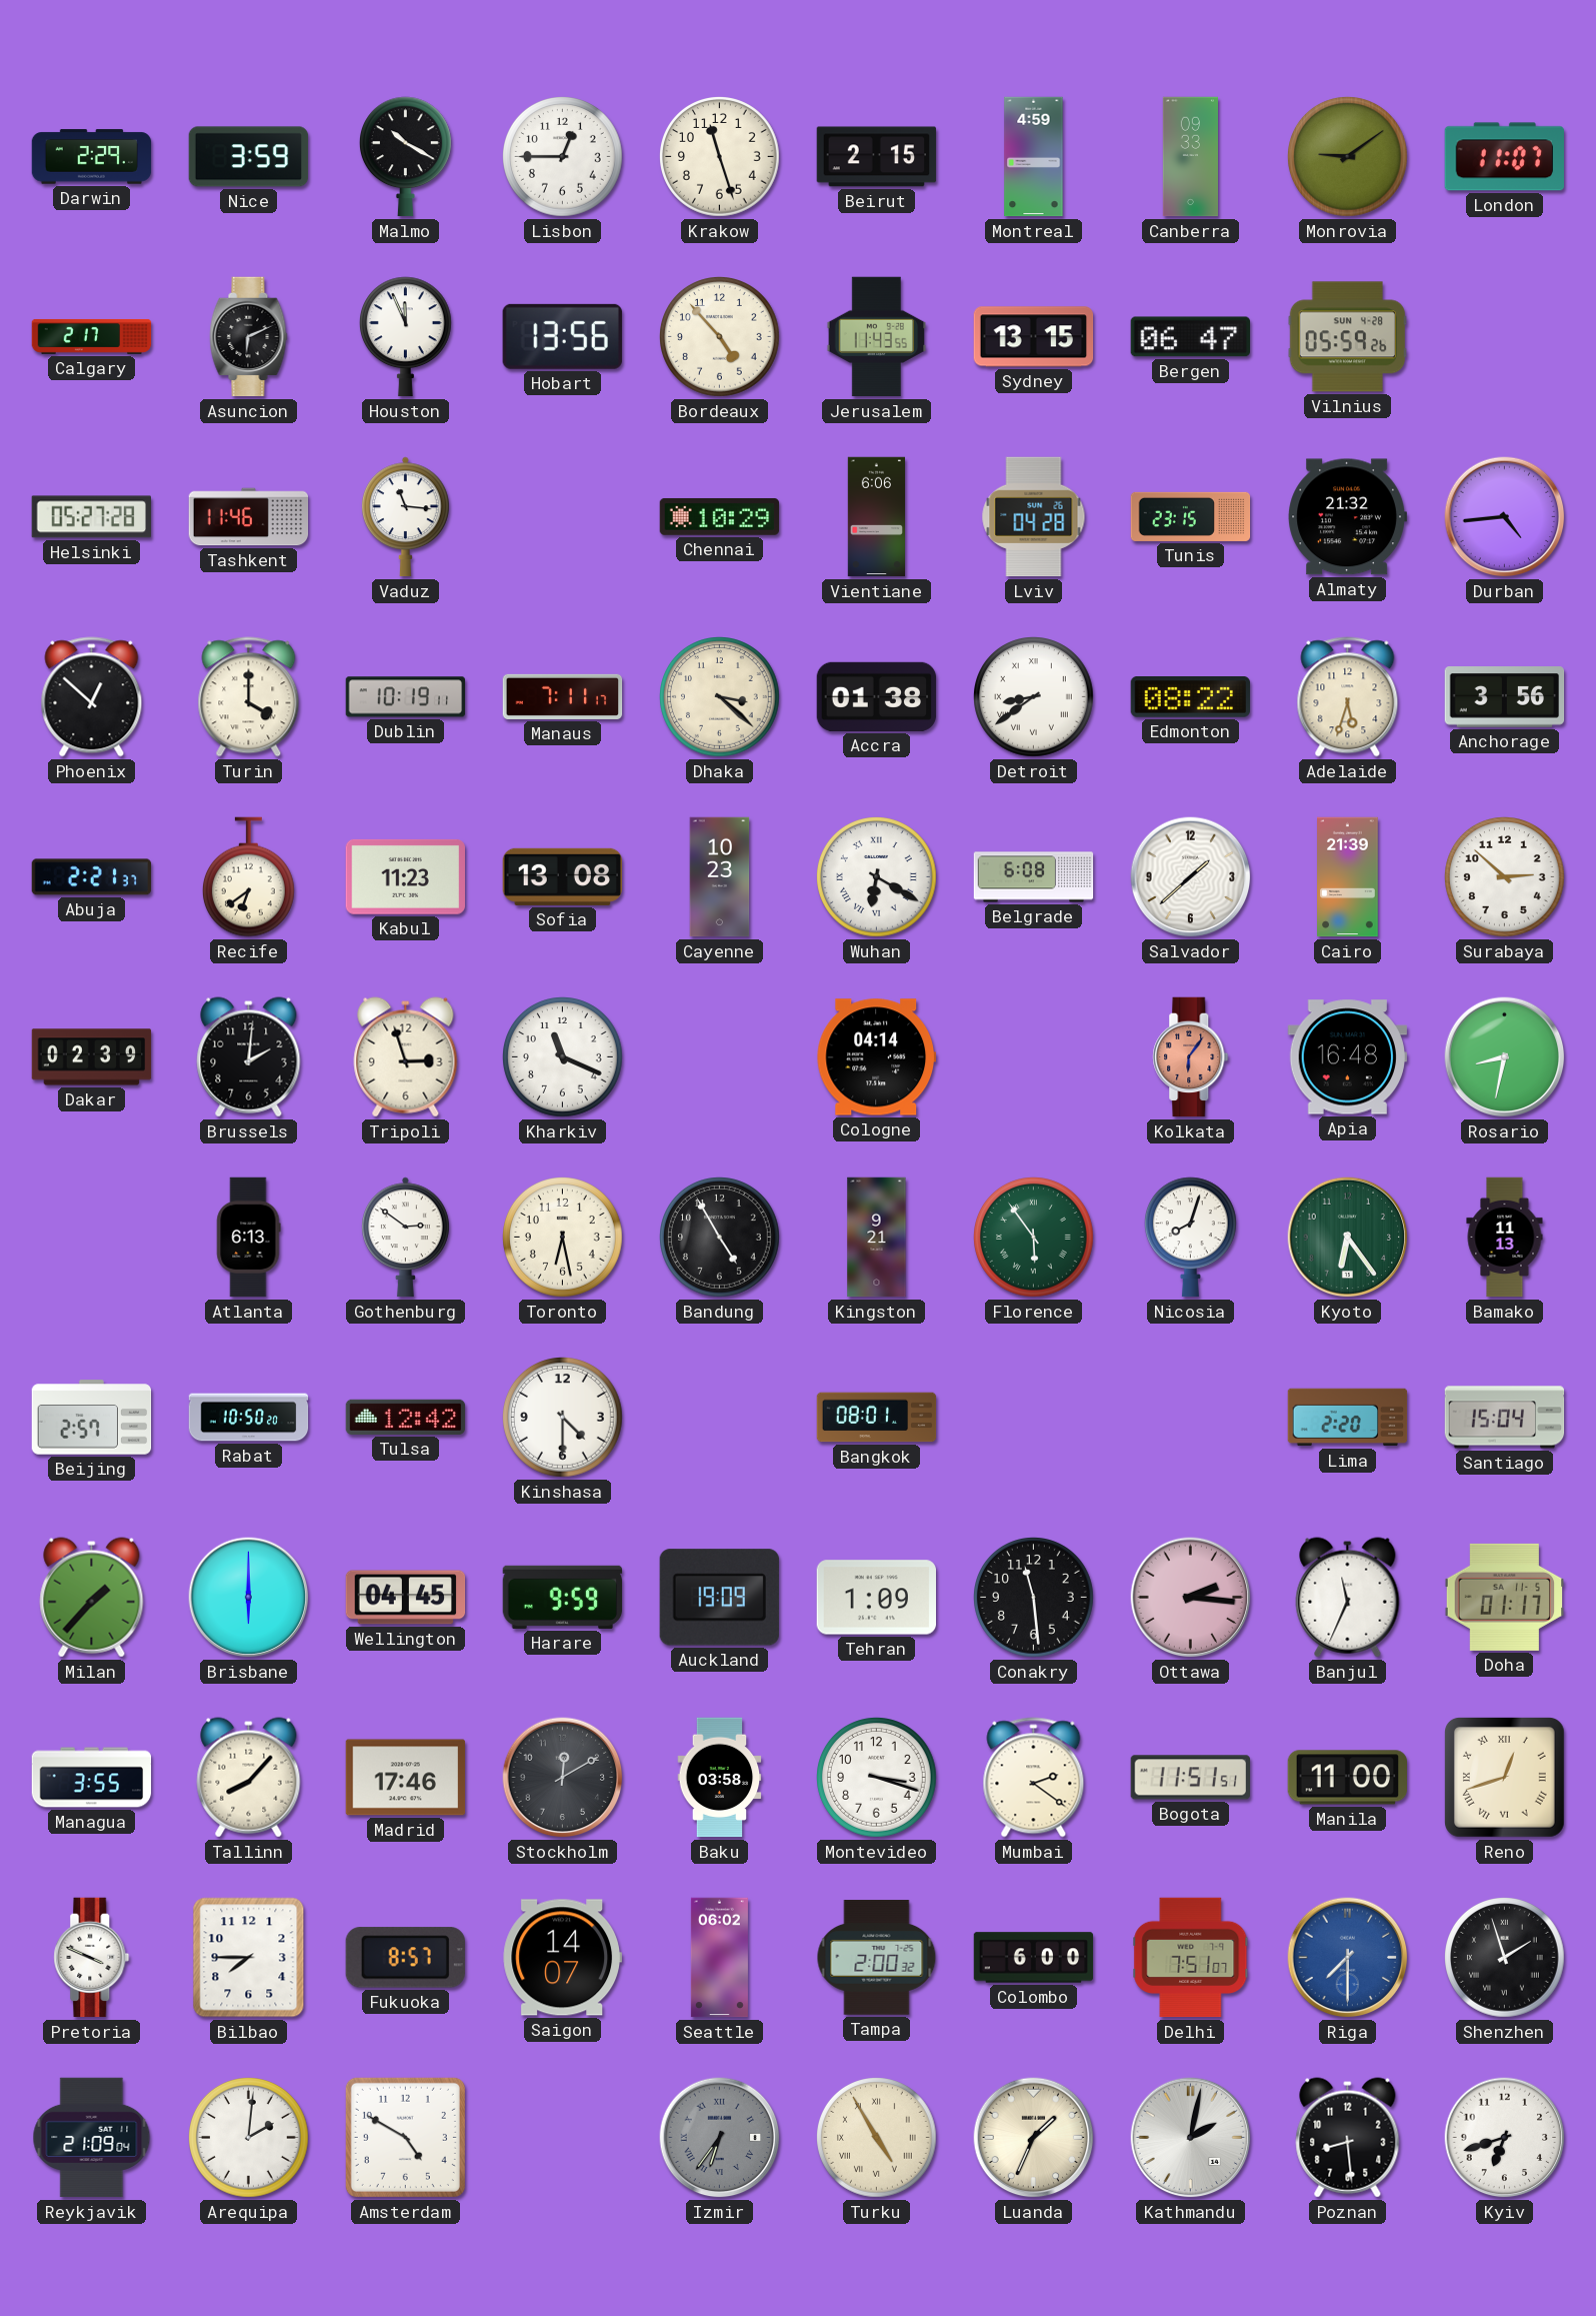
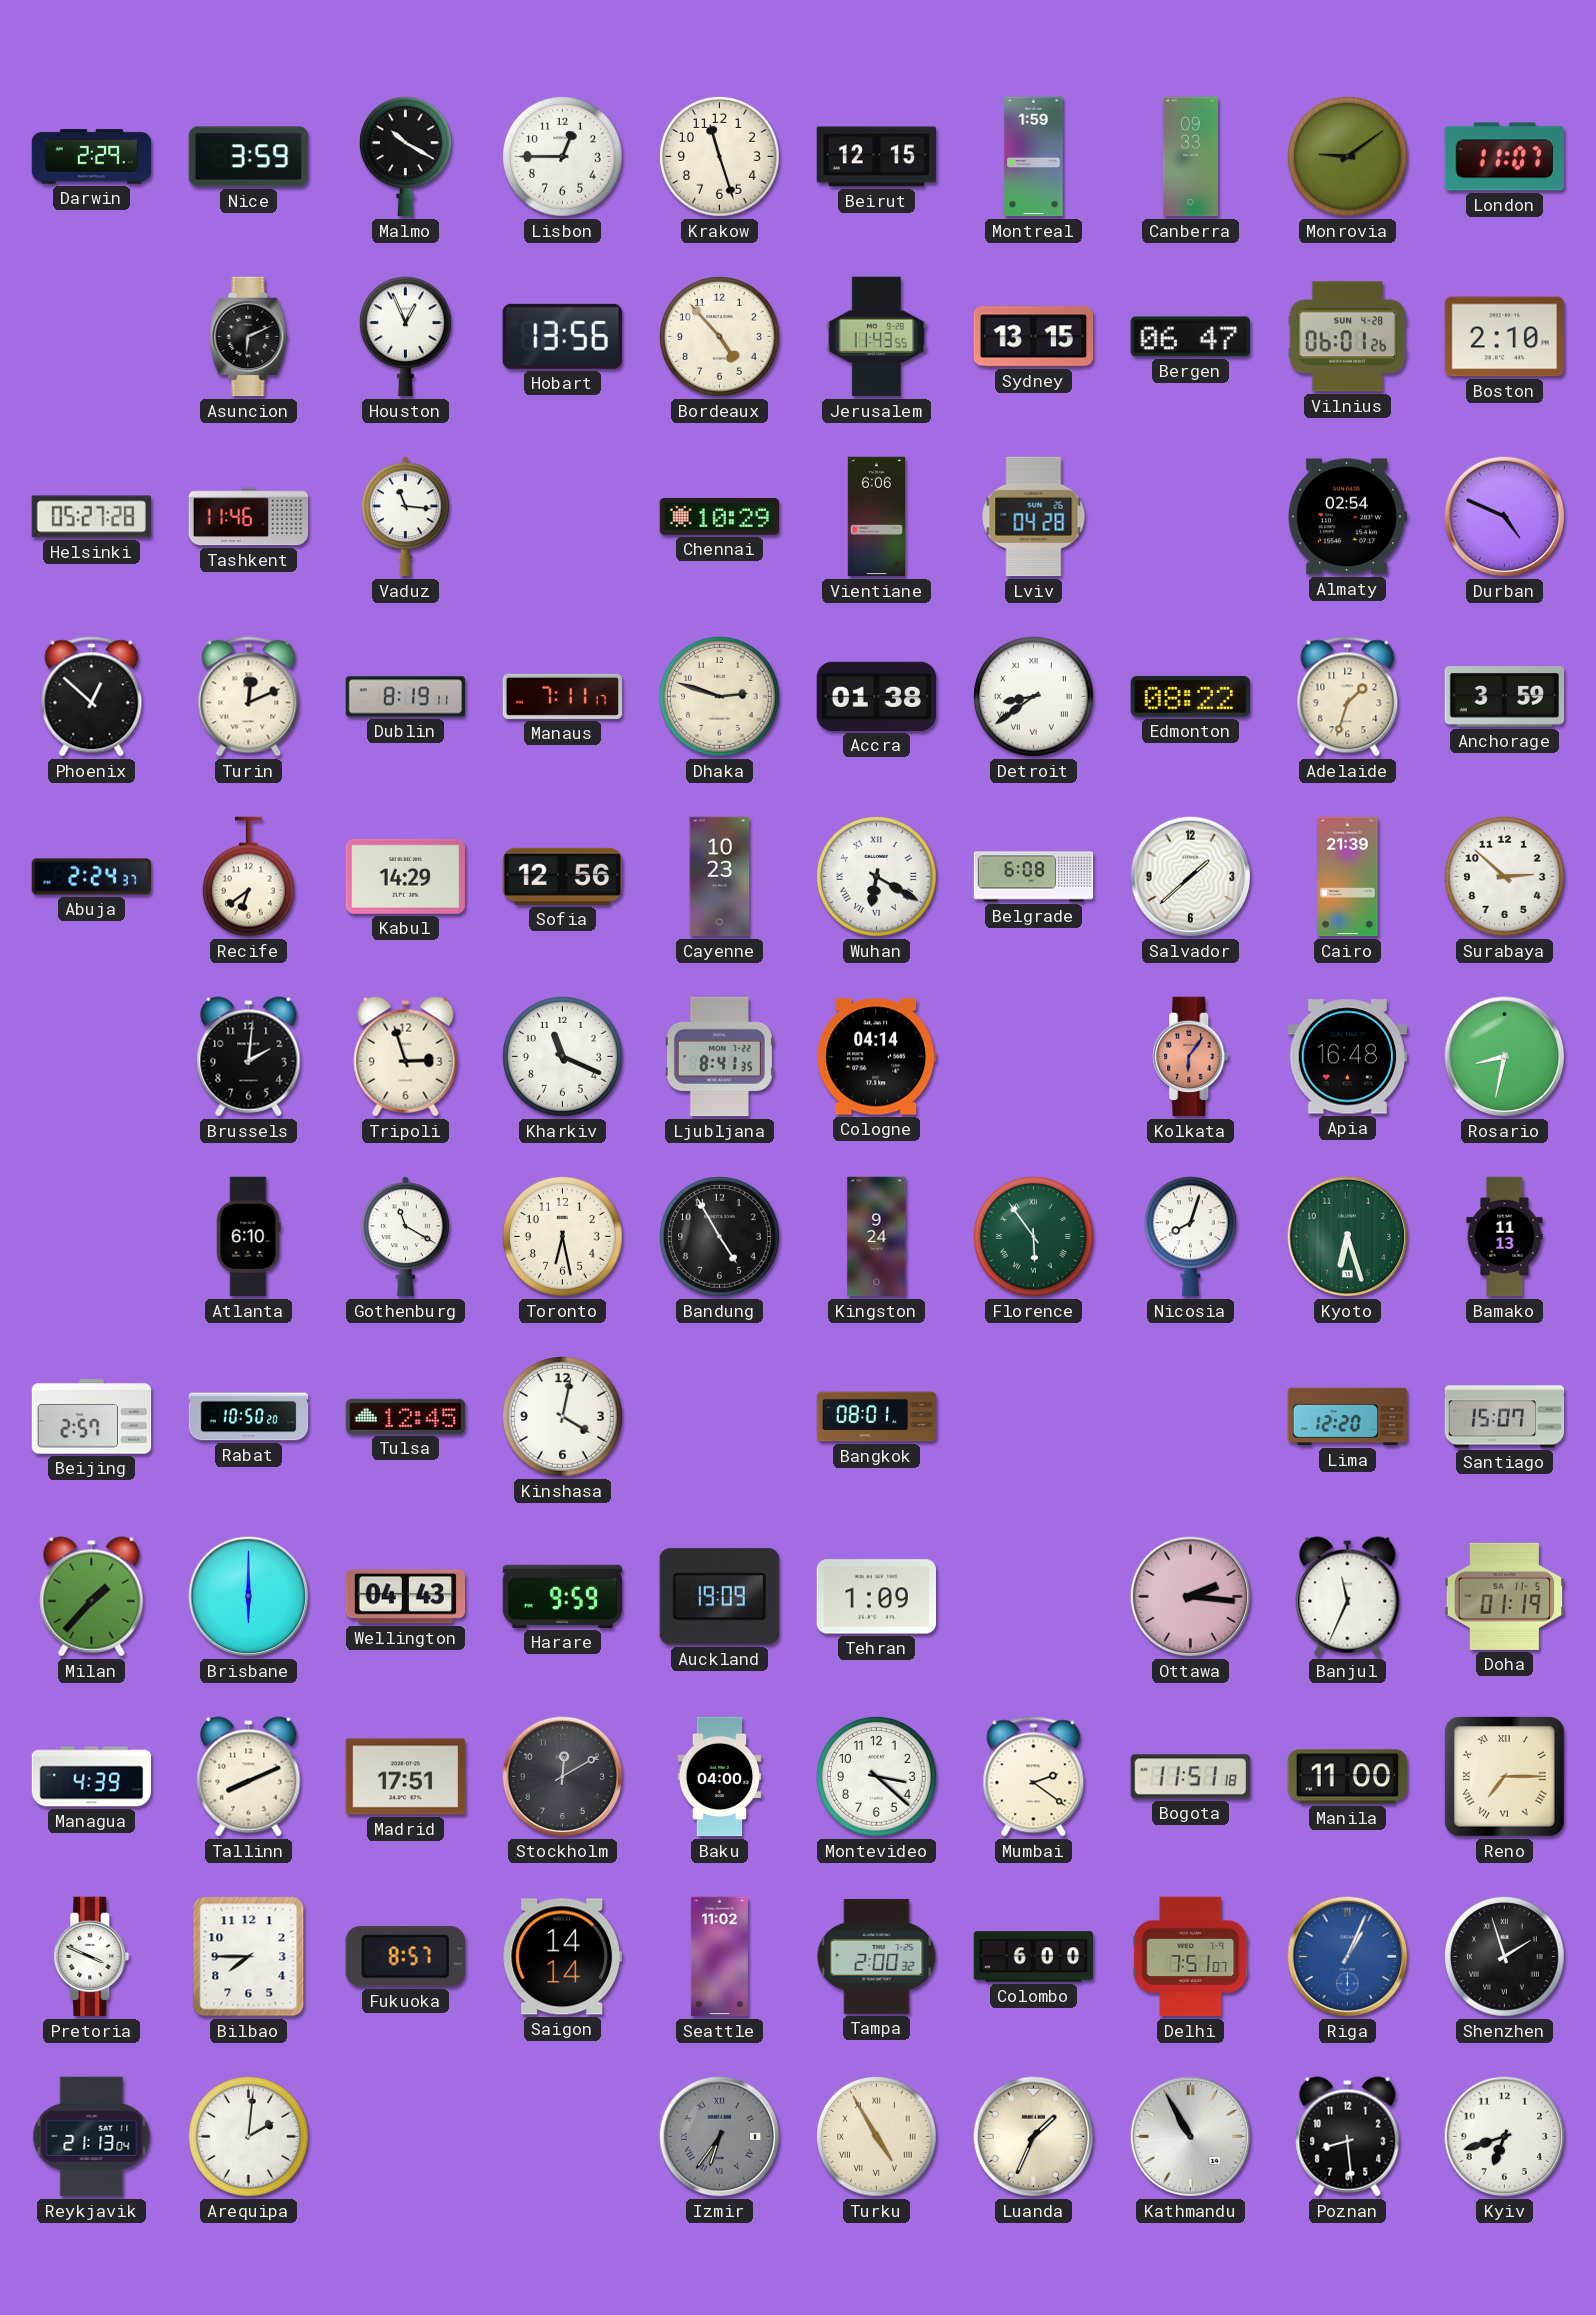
Beirut: 2:15 -> 12:15
Montreal: 4:59 -> 1:59
Calgary: 2:17 -> none
Houston: 11:56 -> 12:56
Vilnius: 05:59 -> 06:01
Boston: none -> 2:10
Tunis: 23:15 -> none
Almaty: 21:32 -> 02:54
Durban: 4:44 -> 4:49
Turin: 4:00 -> 12:11
Dublin: 10:19 -> 8:19
Dhaka: 3:22 -> 2:48
Adelaide: 5:33 -> 1:33
Anchorage: 3:56 -> 3:59
Abuja: 2:21 -> 2:24
Kabul: 11:23 -> 14:29
Sofia: 13:08 -> 12:56
Dakar: 02:39 -> none
Ljubljana: none -> 8:41
Atlanta: 6:13 -> 6:10
Gothenburg: 2:51 -> 11:20
Kingston: 9:21 -> 9:24
Kyoto: 6:24 -> 6:27
Tulsa: 12:42 -> 12:45
Kinshasa: 4:30 -> 4:02
Lima: 2:20 -> 12:20
Santiago: 15:04 -> 15:07
Wellington: 04:45 -> 04:43
Conakry: 11:29 -> none
Doha: 01:17 -> 01:19
Managua: 3:55 -> 4:39
Tallinn: 8:07 -> 8:11
Madrid: 17:46 -> 17:51
Baku: 03:58 -> 04:00
Montevideo: 3:18 -> 3:22
Bogota: 11:51:51 -> 11:51:18
Reno: 12:42 -> 7:15
Saigon: 14:07 -> 14:14
Seattle: 06:02 -> 11:02
Riga: 7:30 -> 1:04
Reykjavik: 21:09 -> 21:13
Amsterdam: 4:50 -> none
Kathmandu: 2:02 -> 10:55
